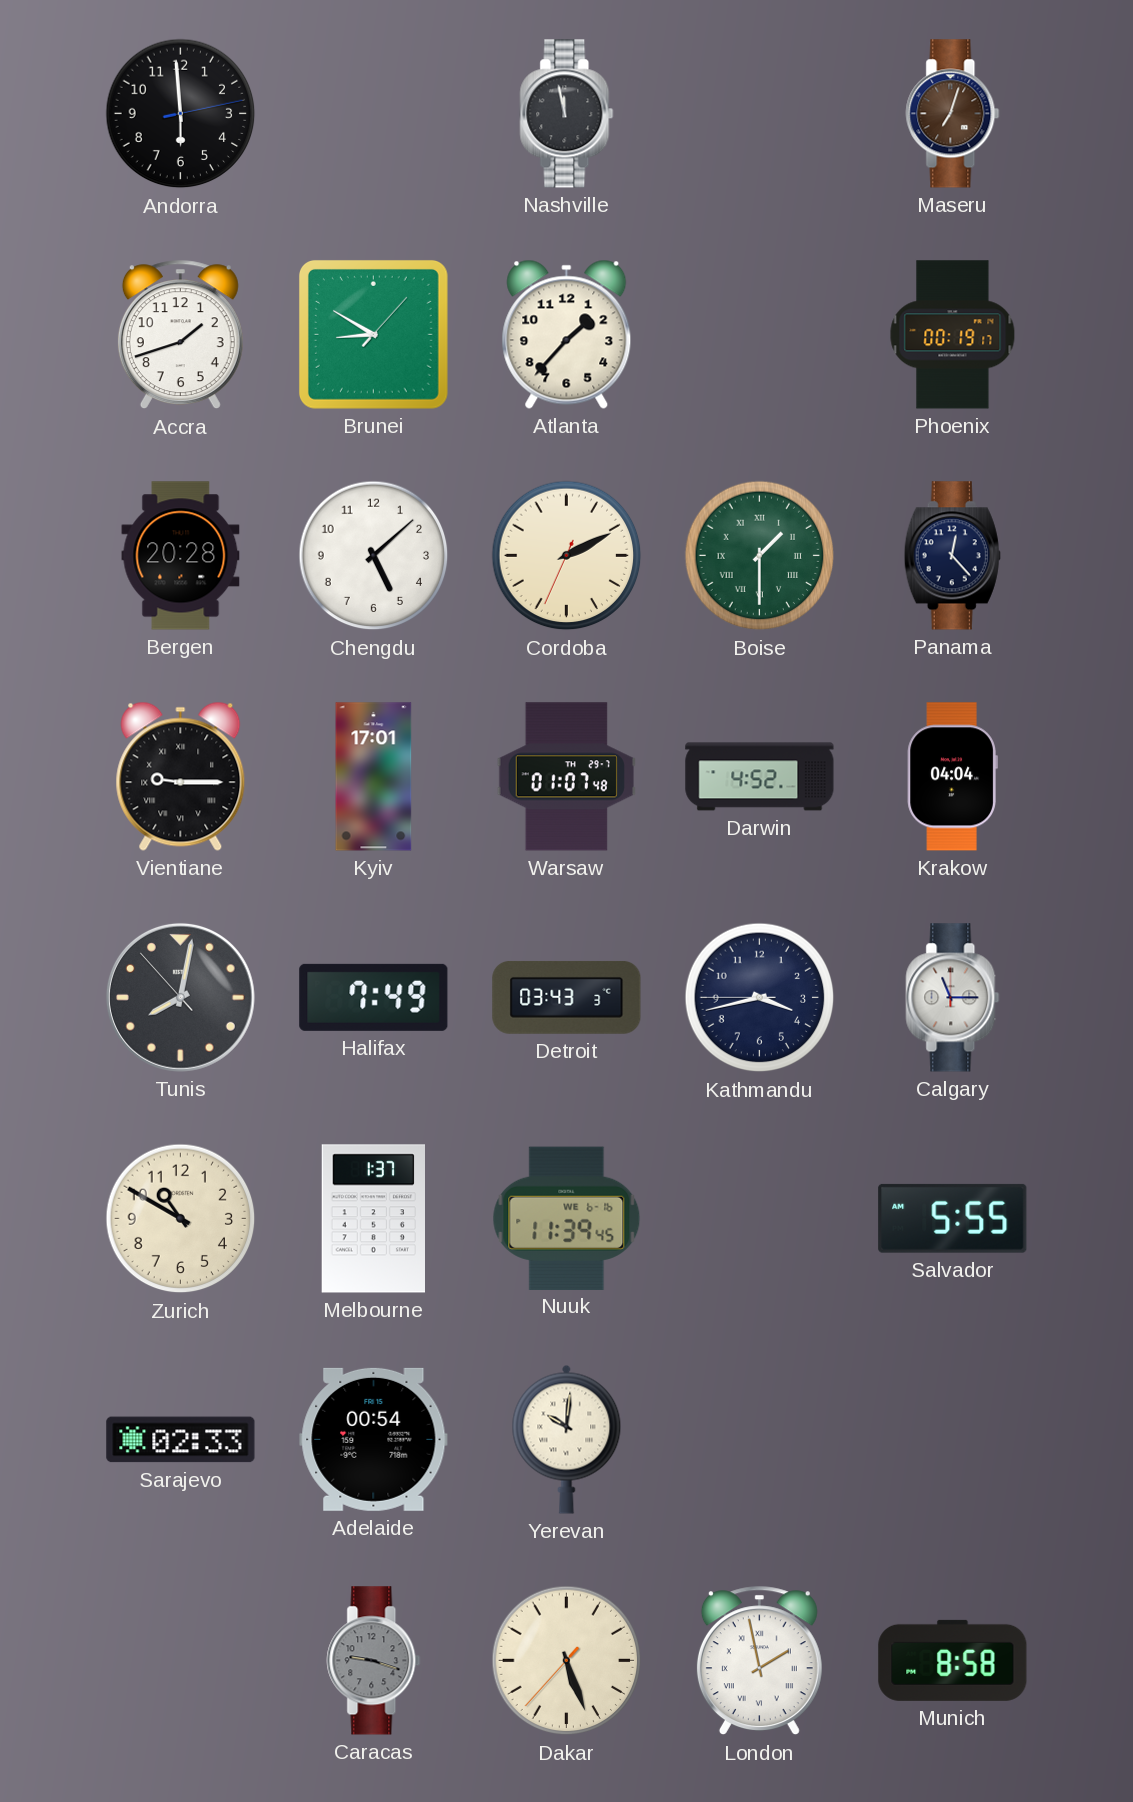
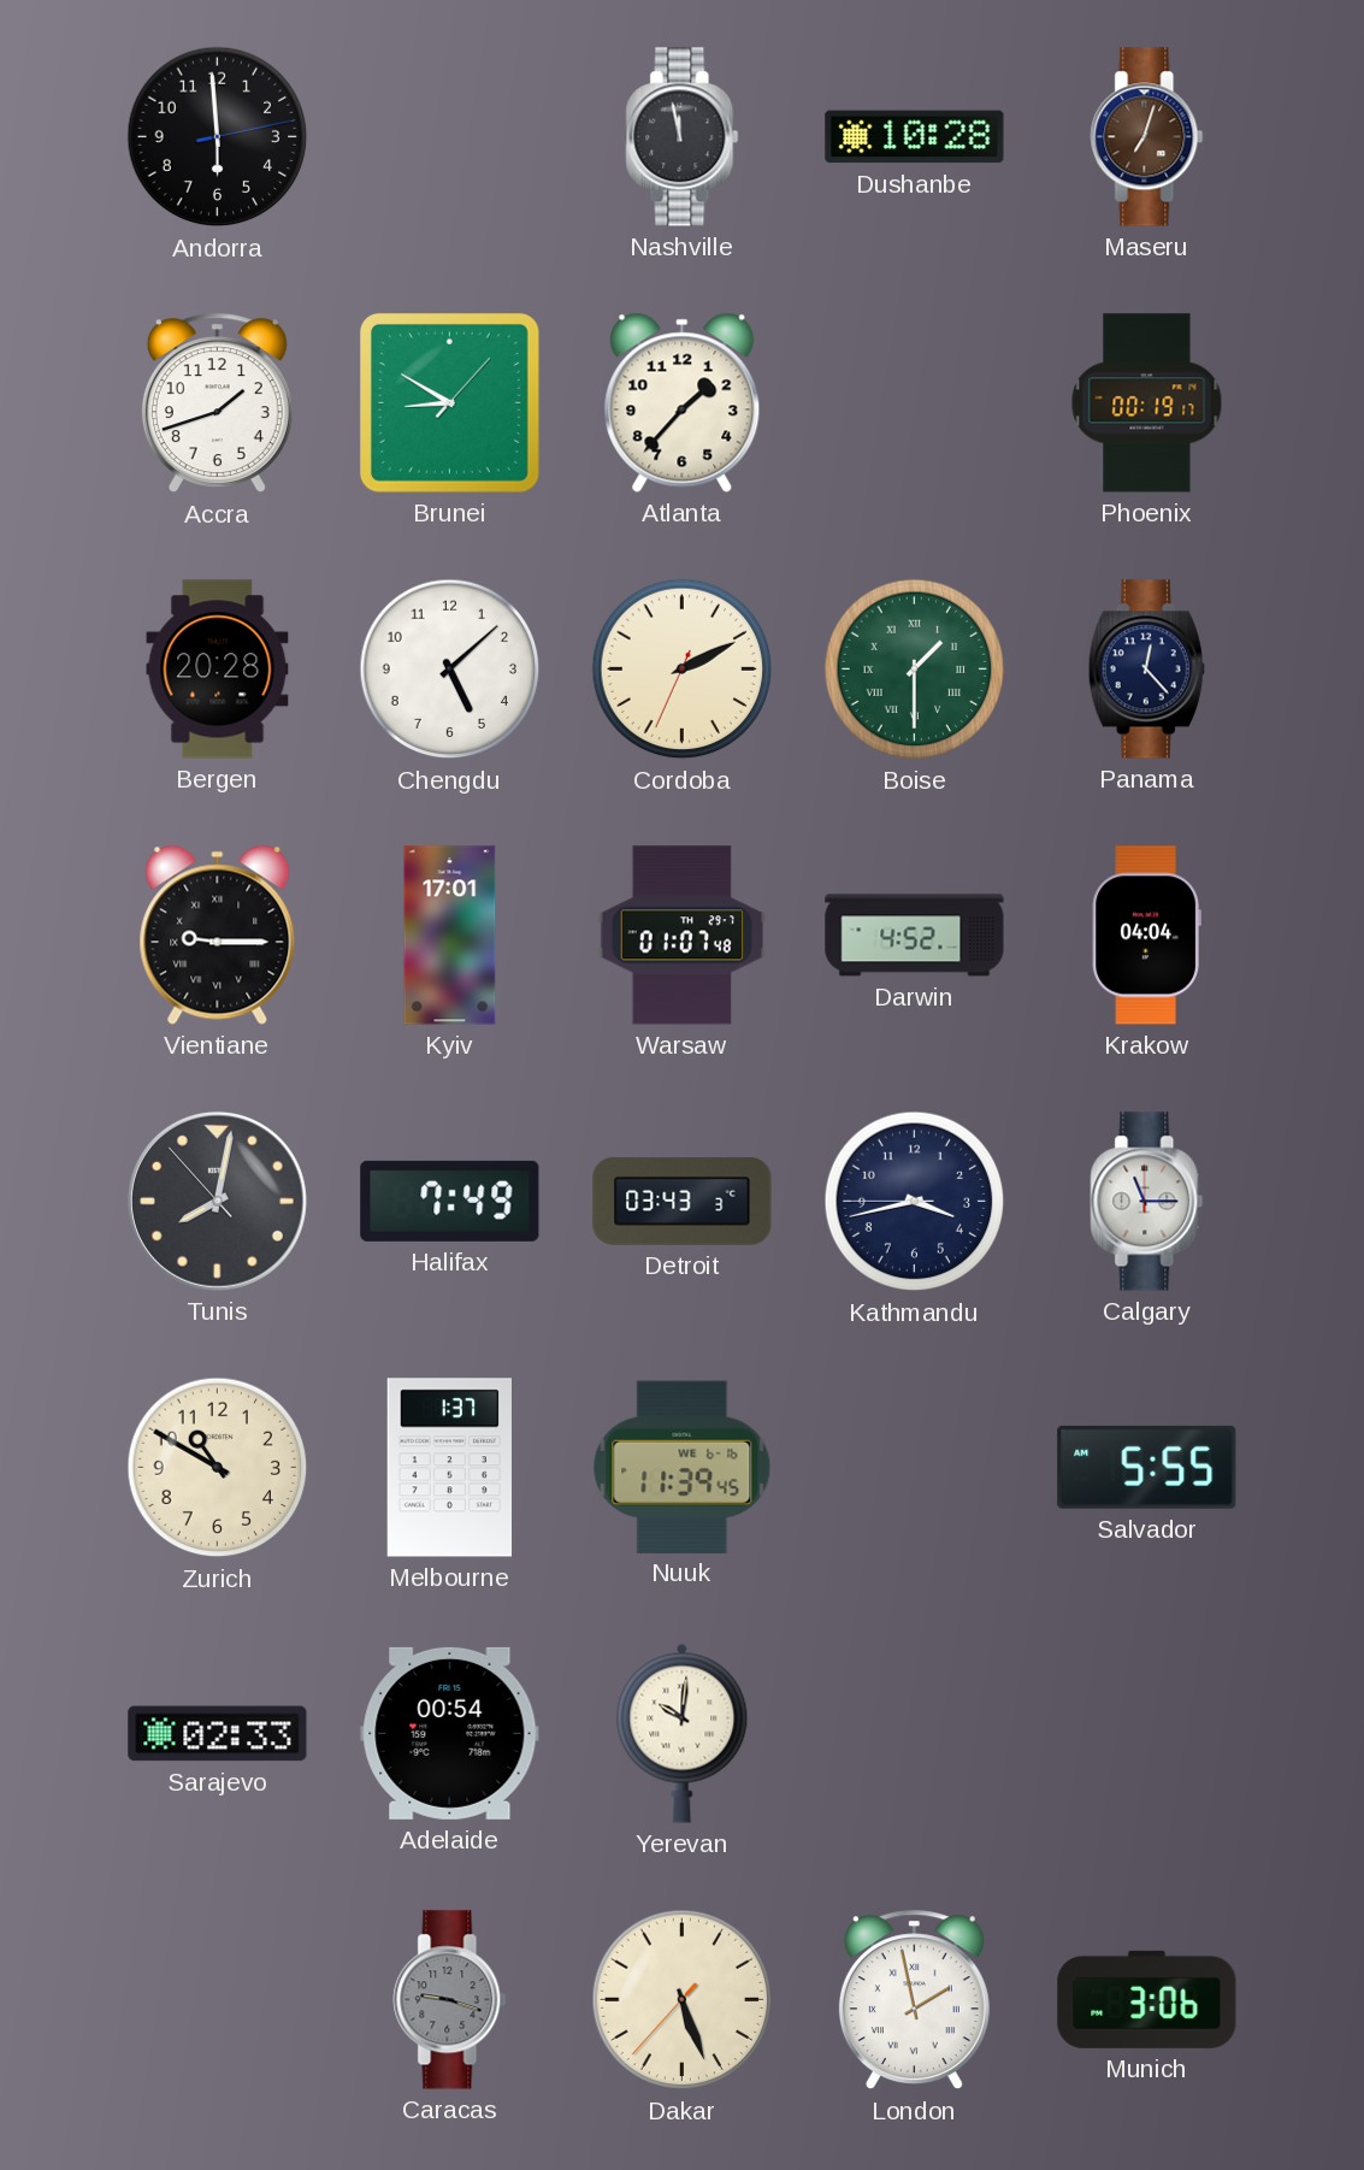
Dushanbe: none -> 10:28
Munich: 8:58 -> 3:06
